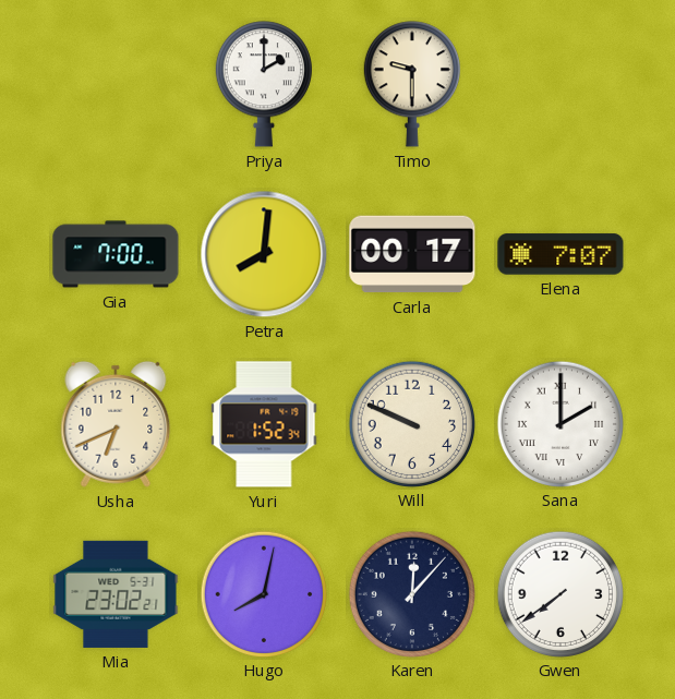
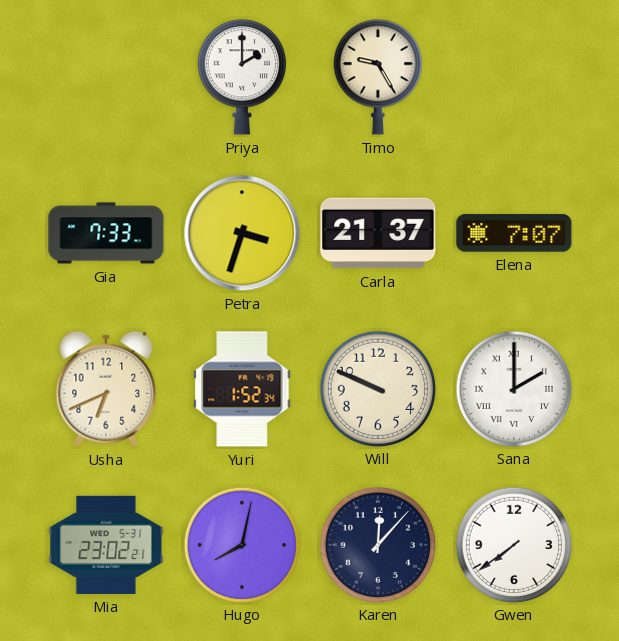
Timo: 9:30 -> 9:25
Gia: 7:00 -> 7:33
Petra: 8:01 -> 3:33
Carla: 00:17 -> 21:37
